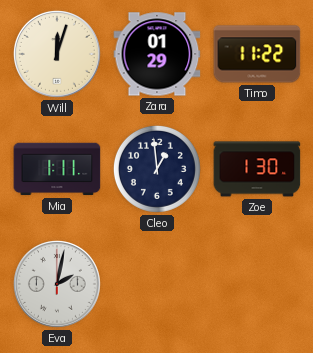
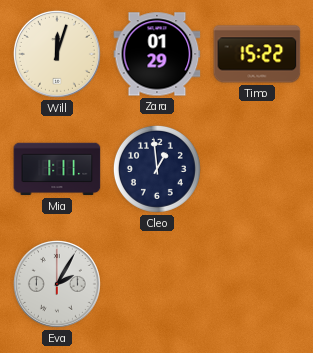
Timo: 11:22 -> 15:22
Zoe: 1:30 -> none
Eva: 2:02 -> 2:05
